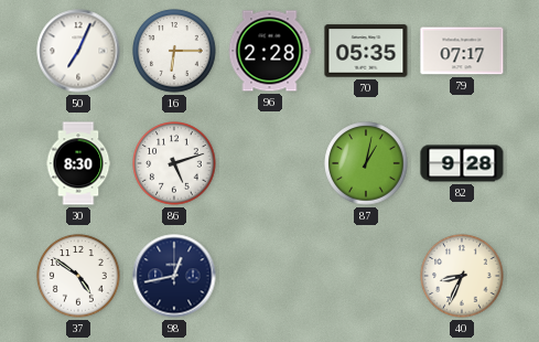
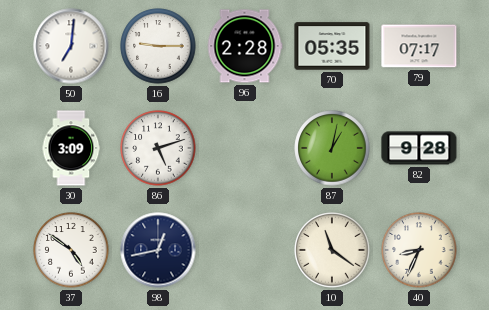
50: 7:04 -> 7:01
16: 6:15 -> 9:15
30: 8:30 -> 3:09
10: none -> 11:21
